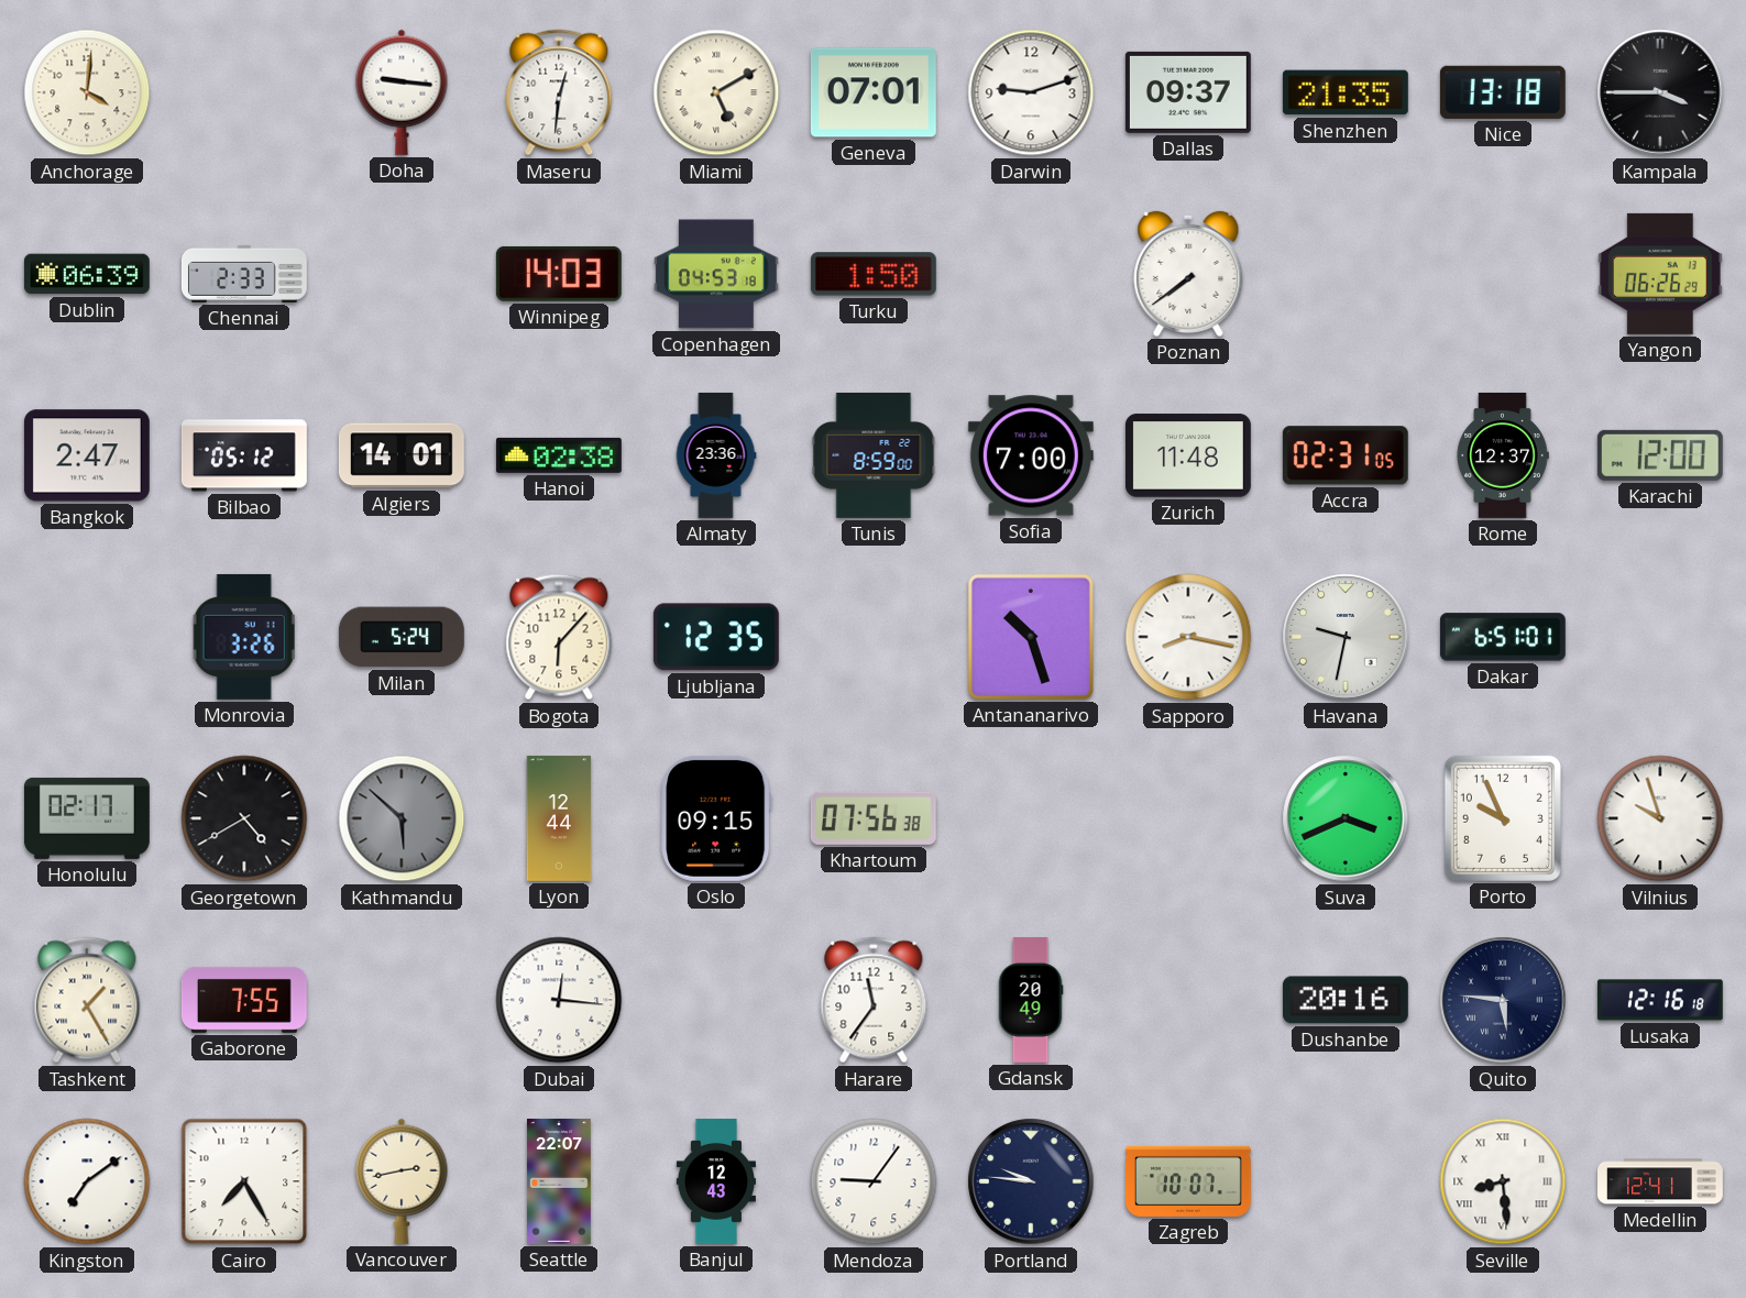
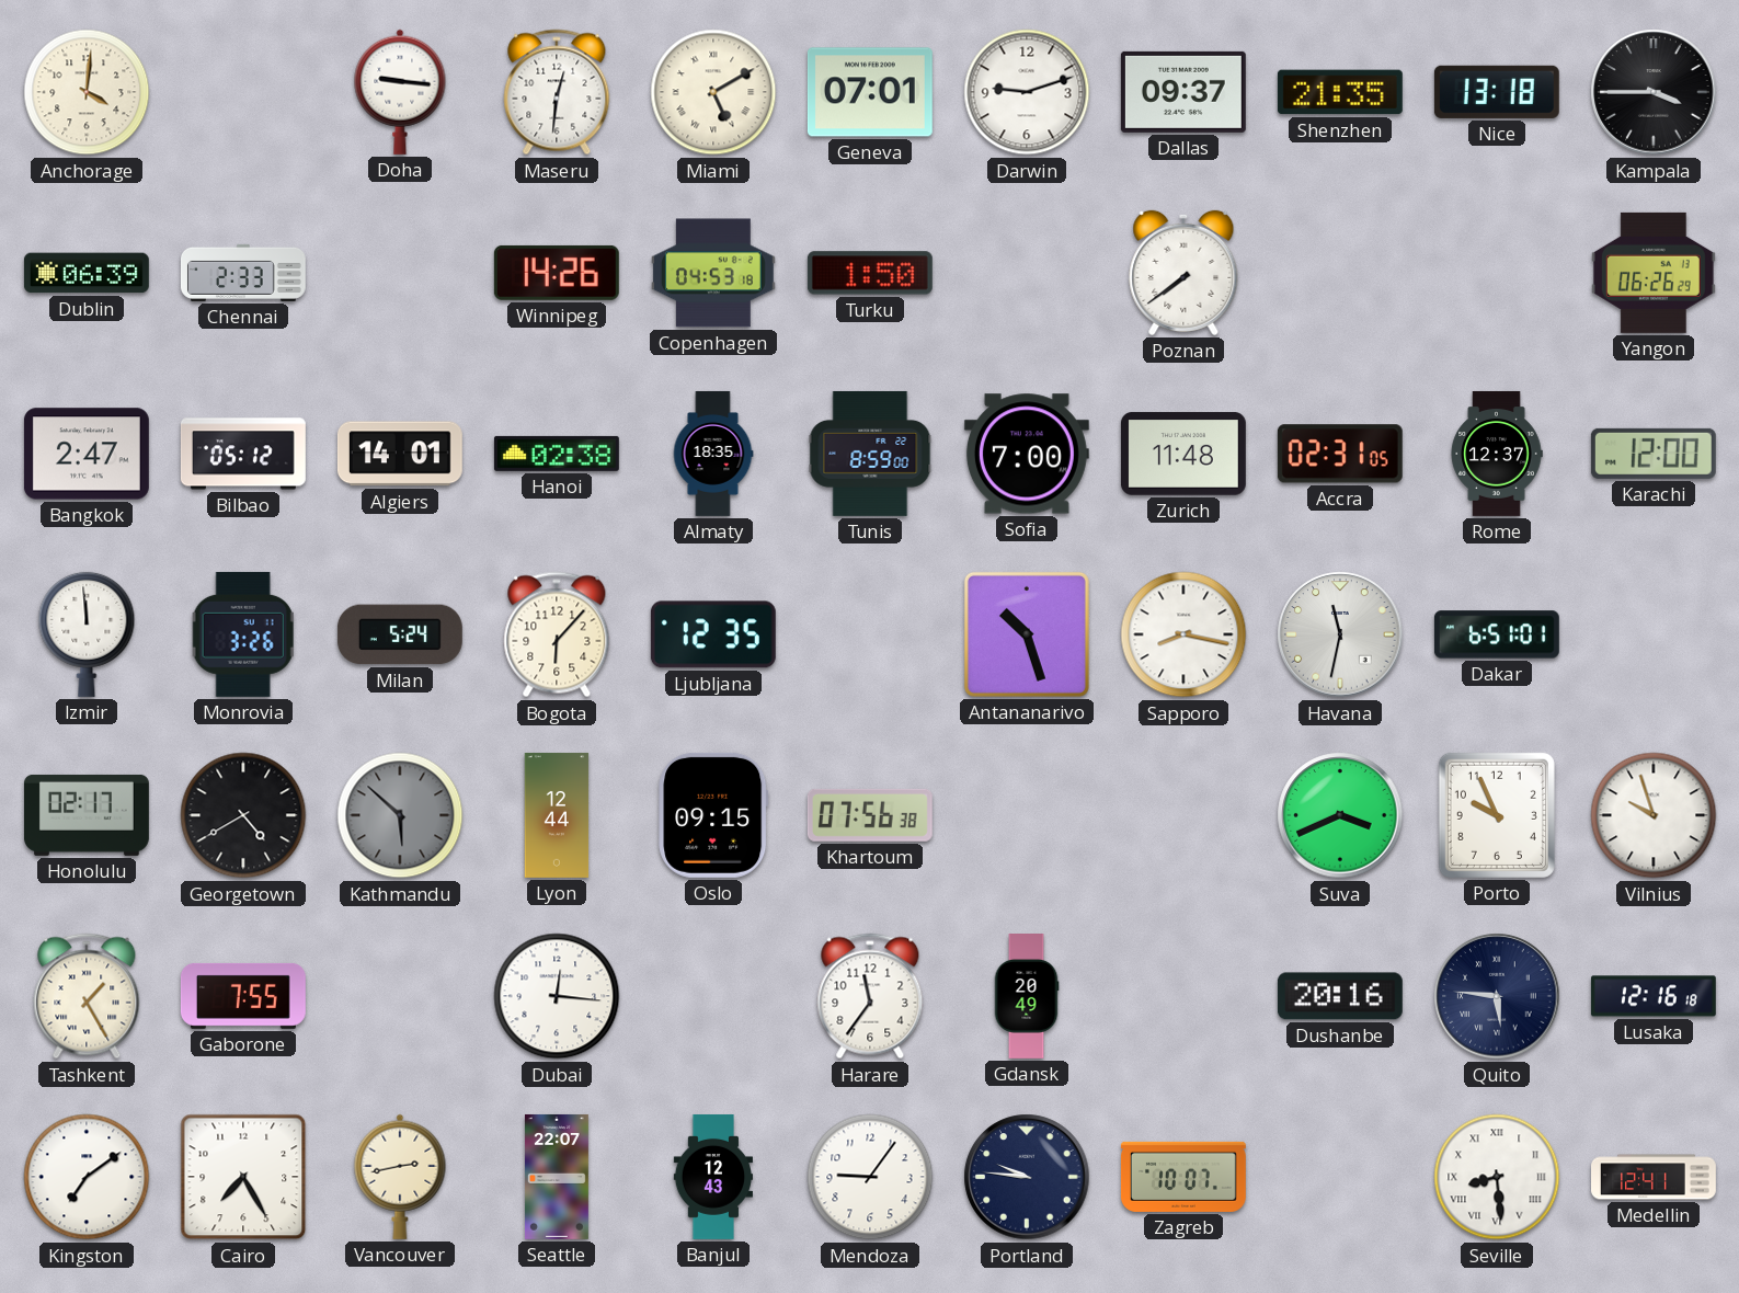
Winnipeg: 14:03 -> 14:26
Almaty: 23:36 -> 18:35
Izmir: none -> 11:59
Havana: 9:32 -> 11:32
